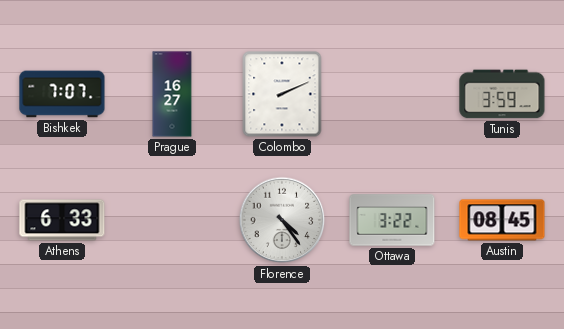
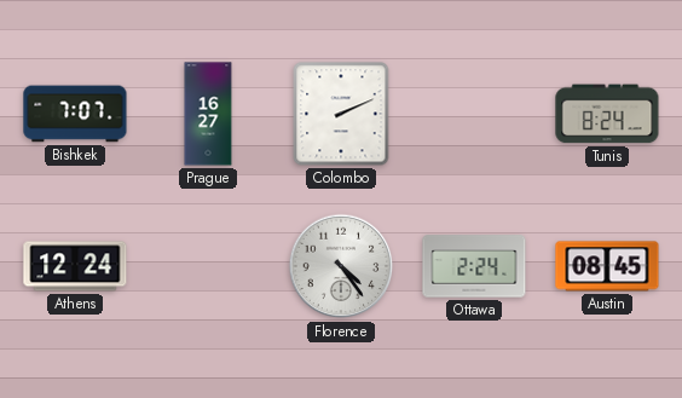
Tunis: 3:59 -> 8:24
Athens: 6:33 -> 12:24
Ottawa: 3:22 -> 2:24
